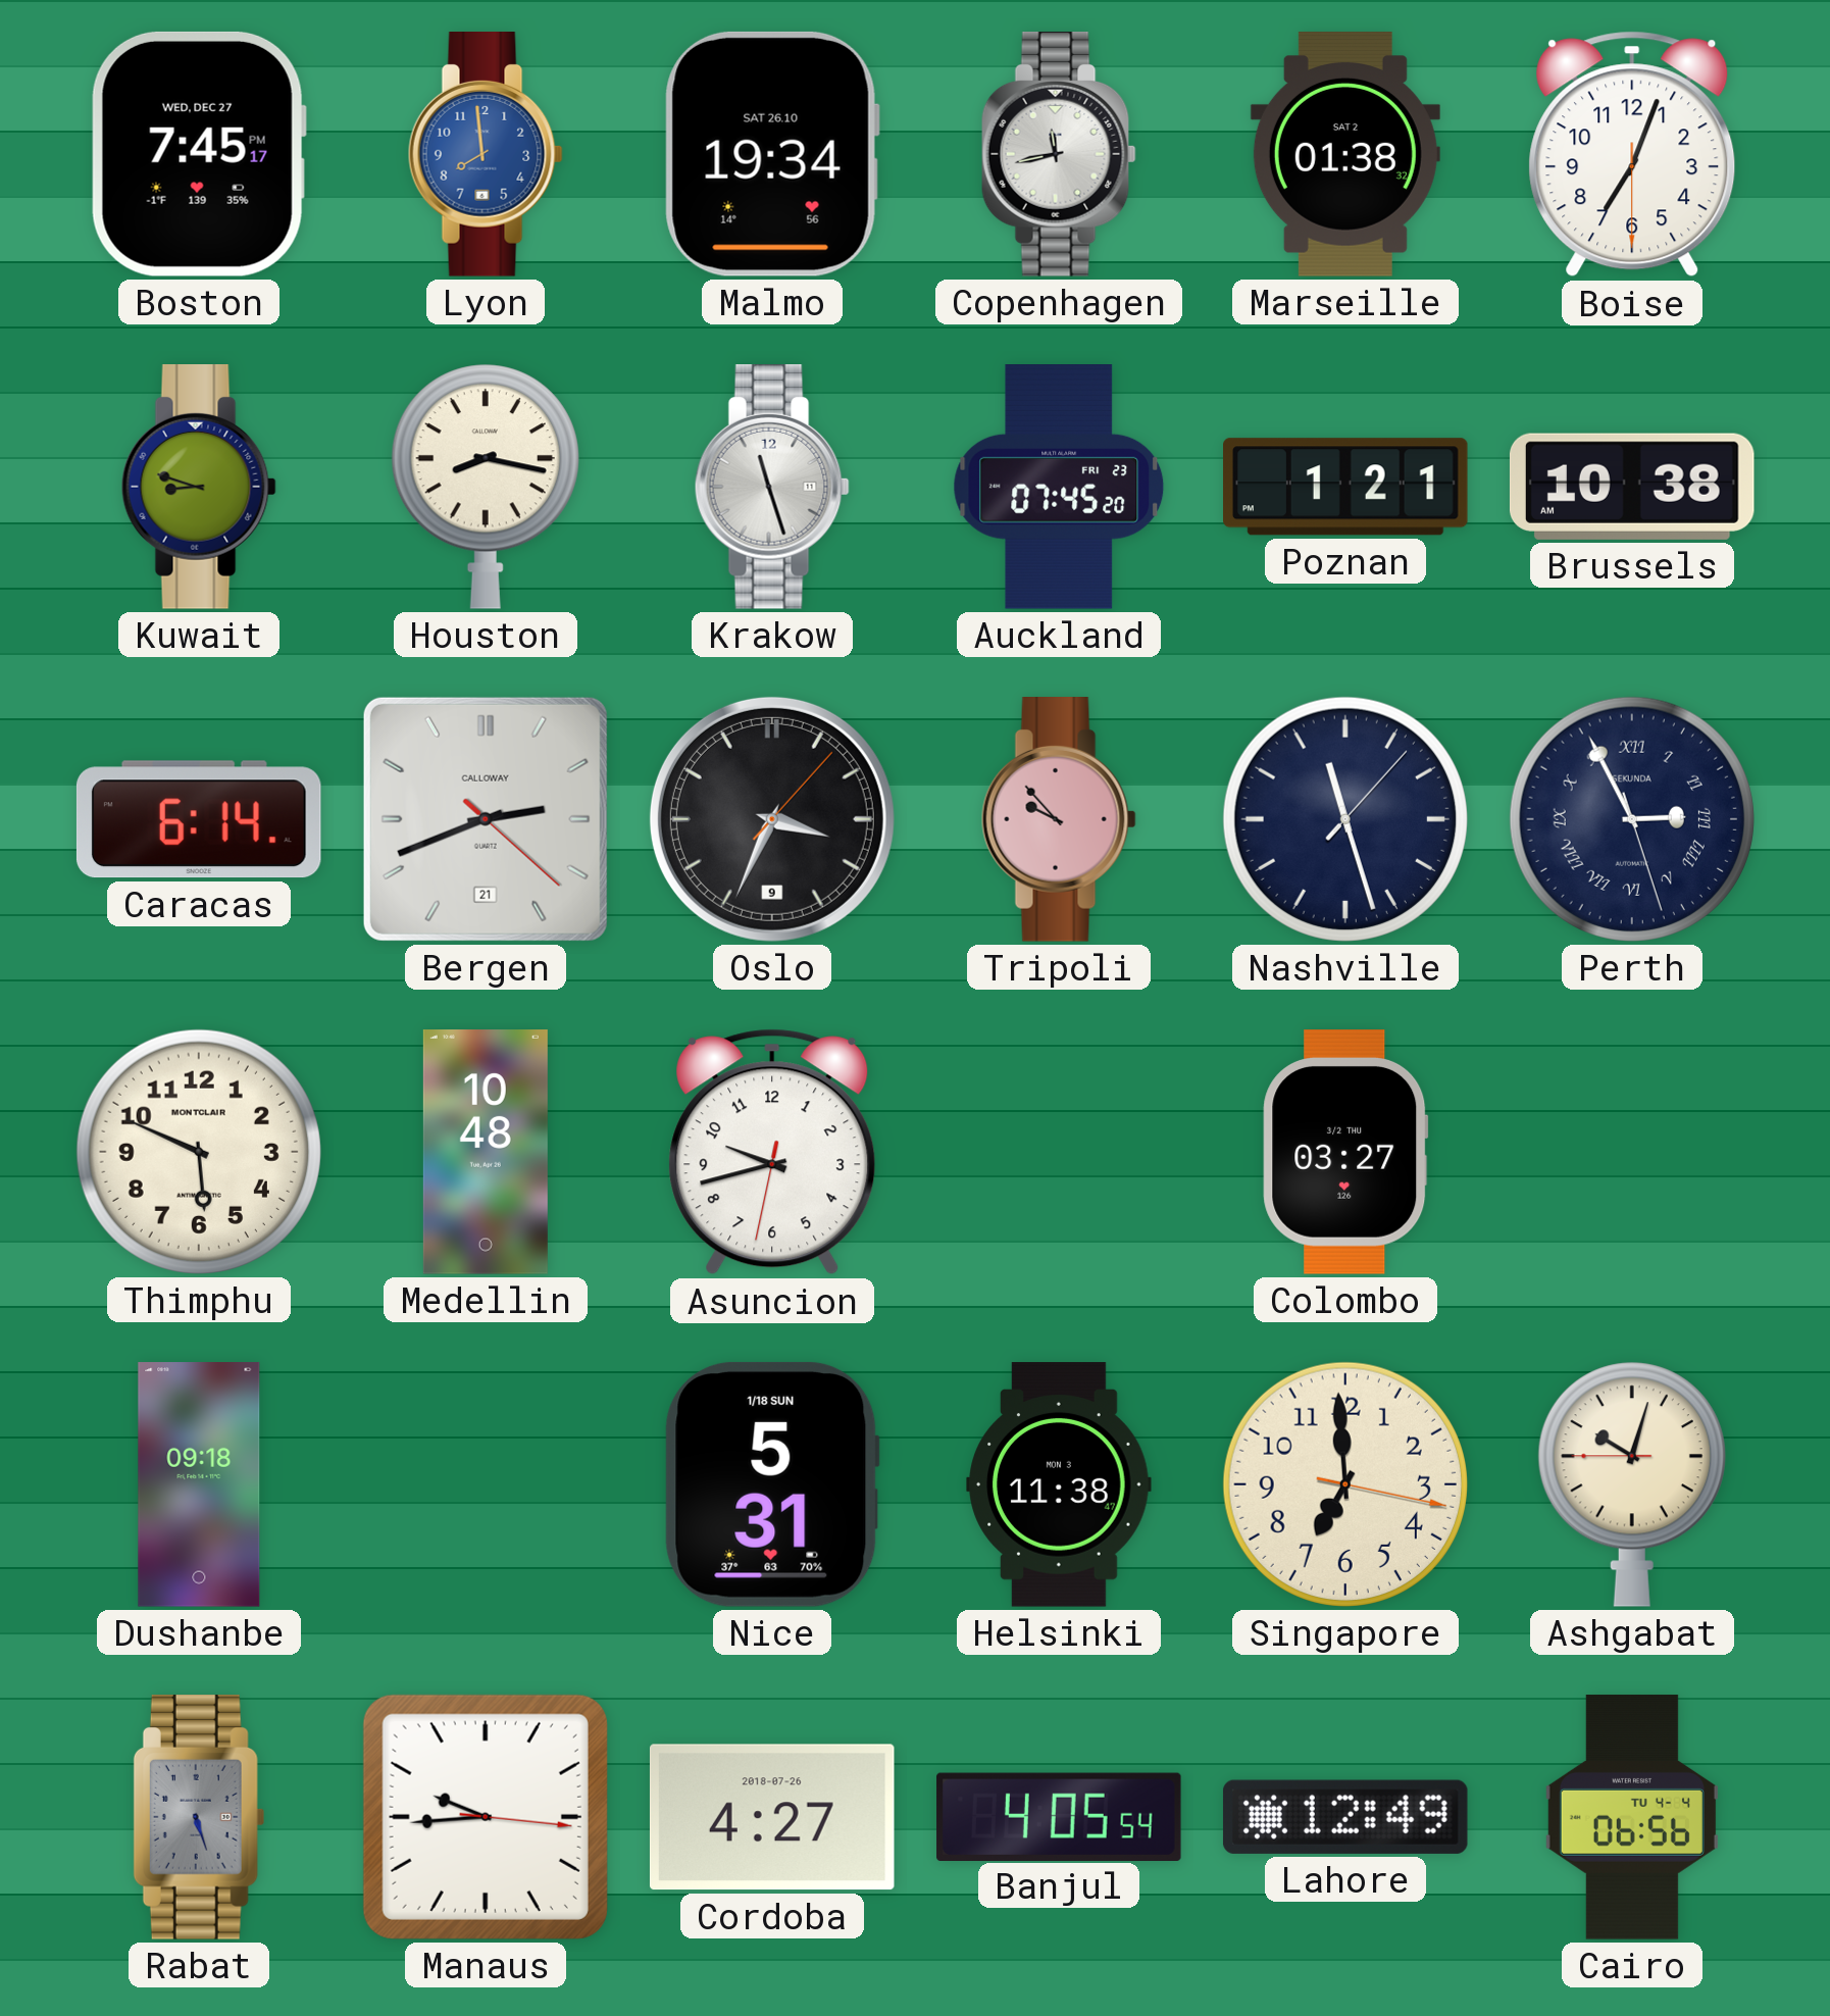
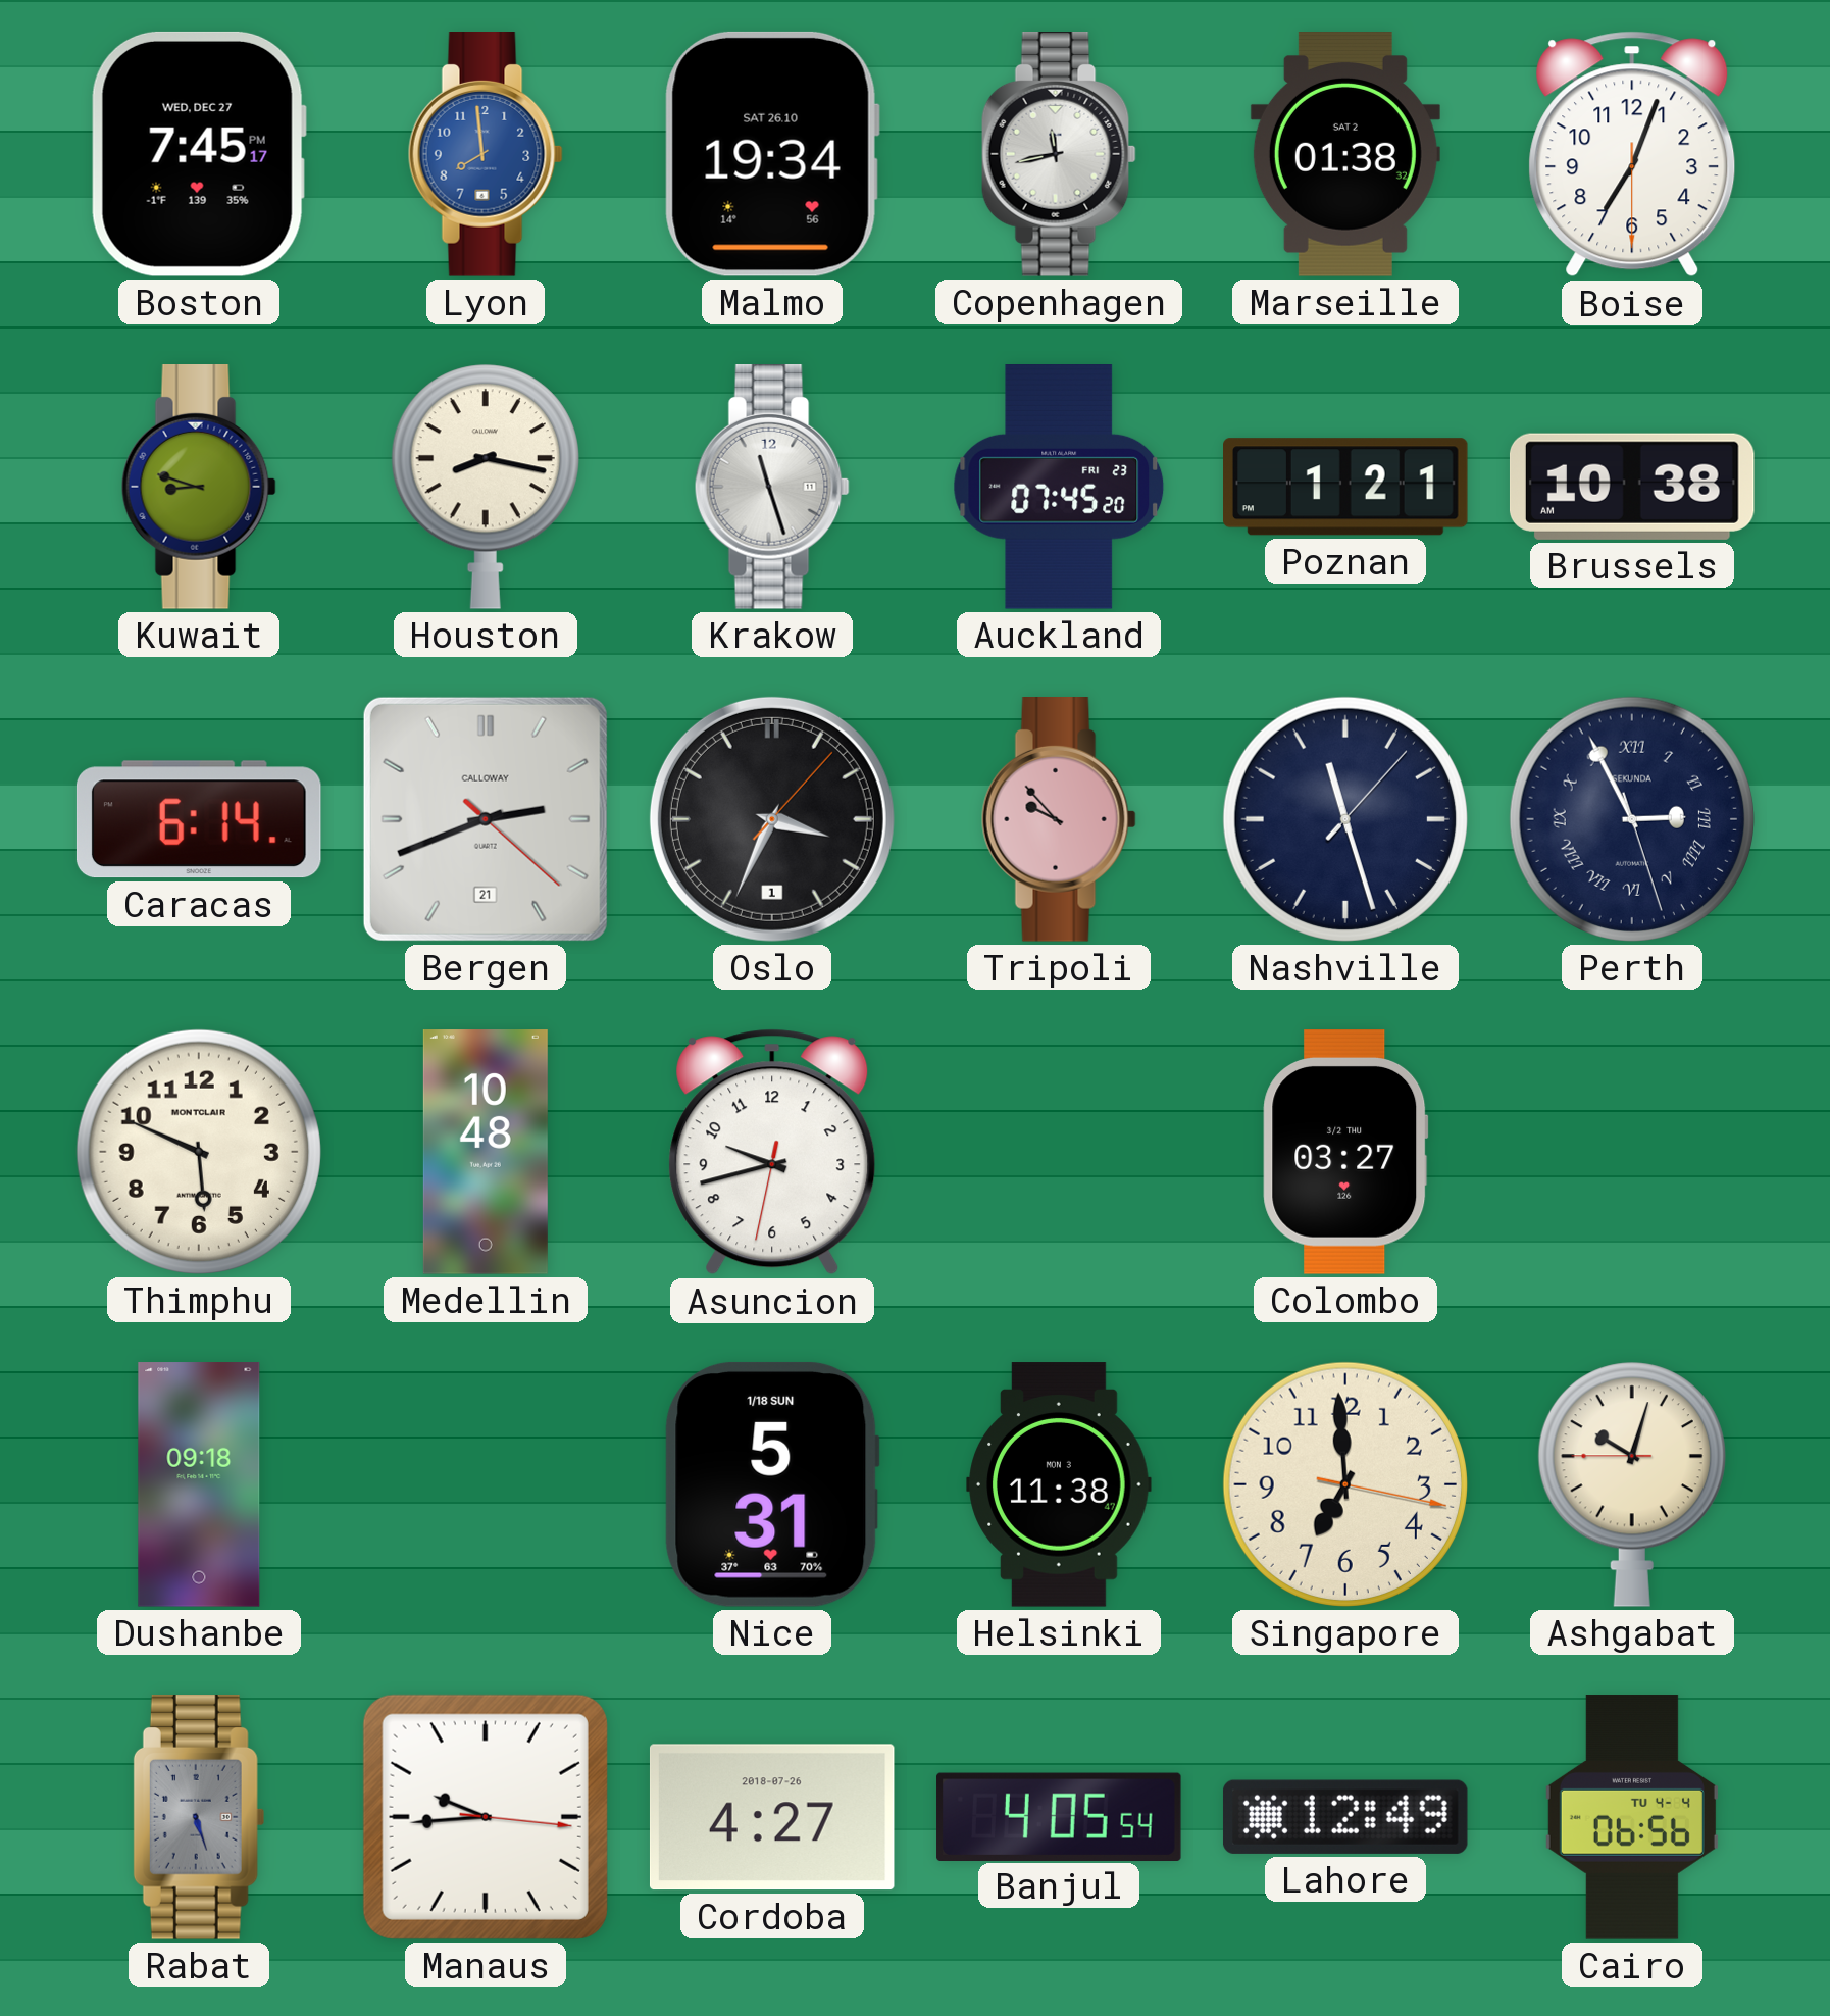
Oslo date: 9 -> 1
